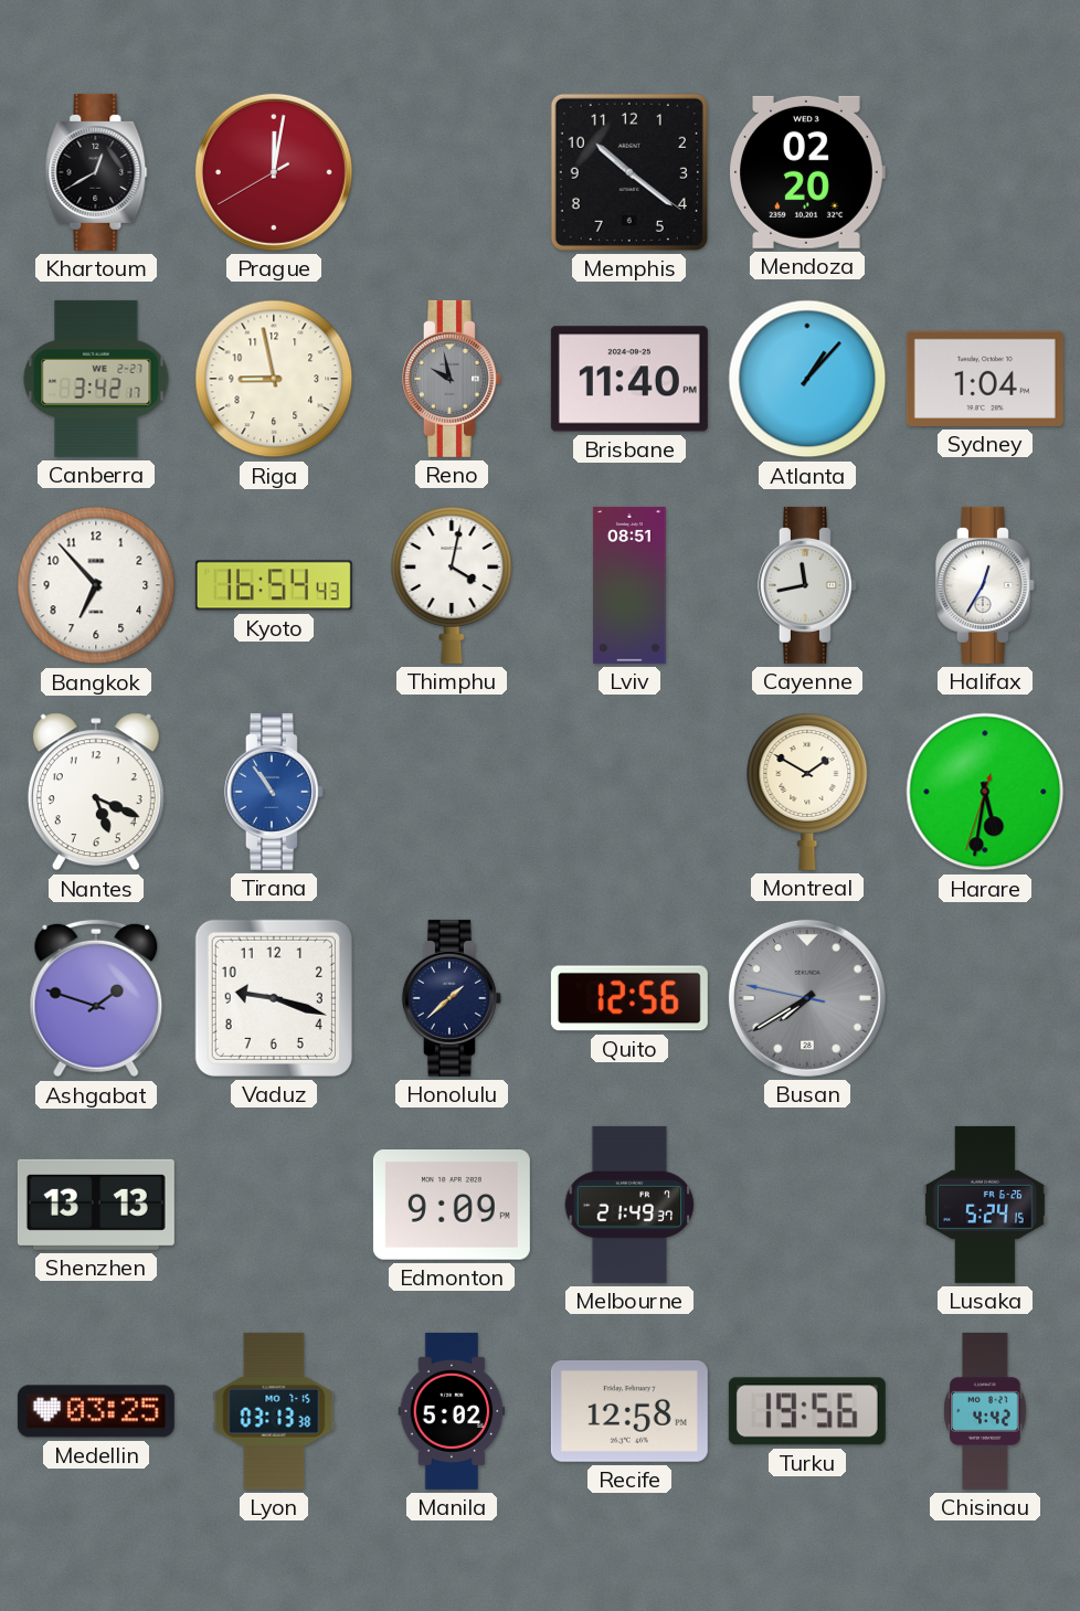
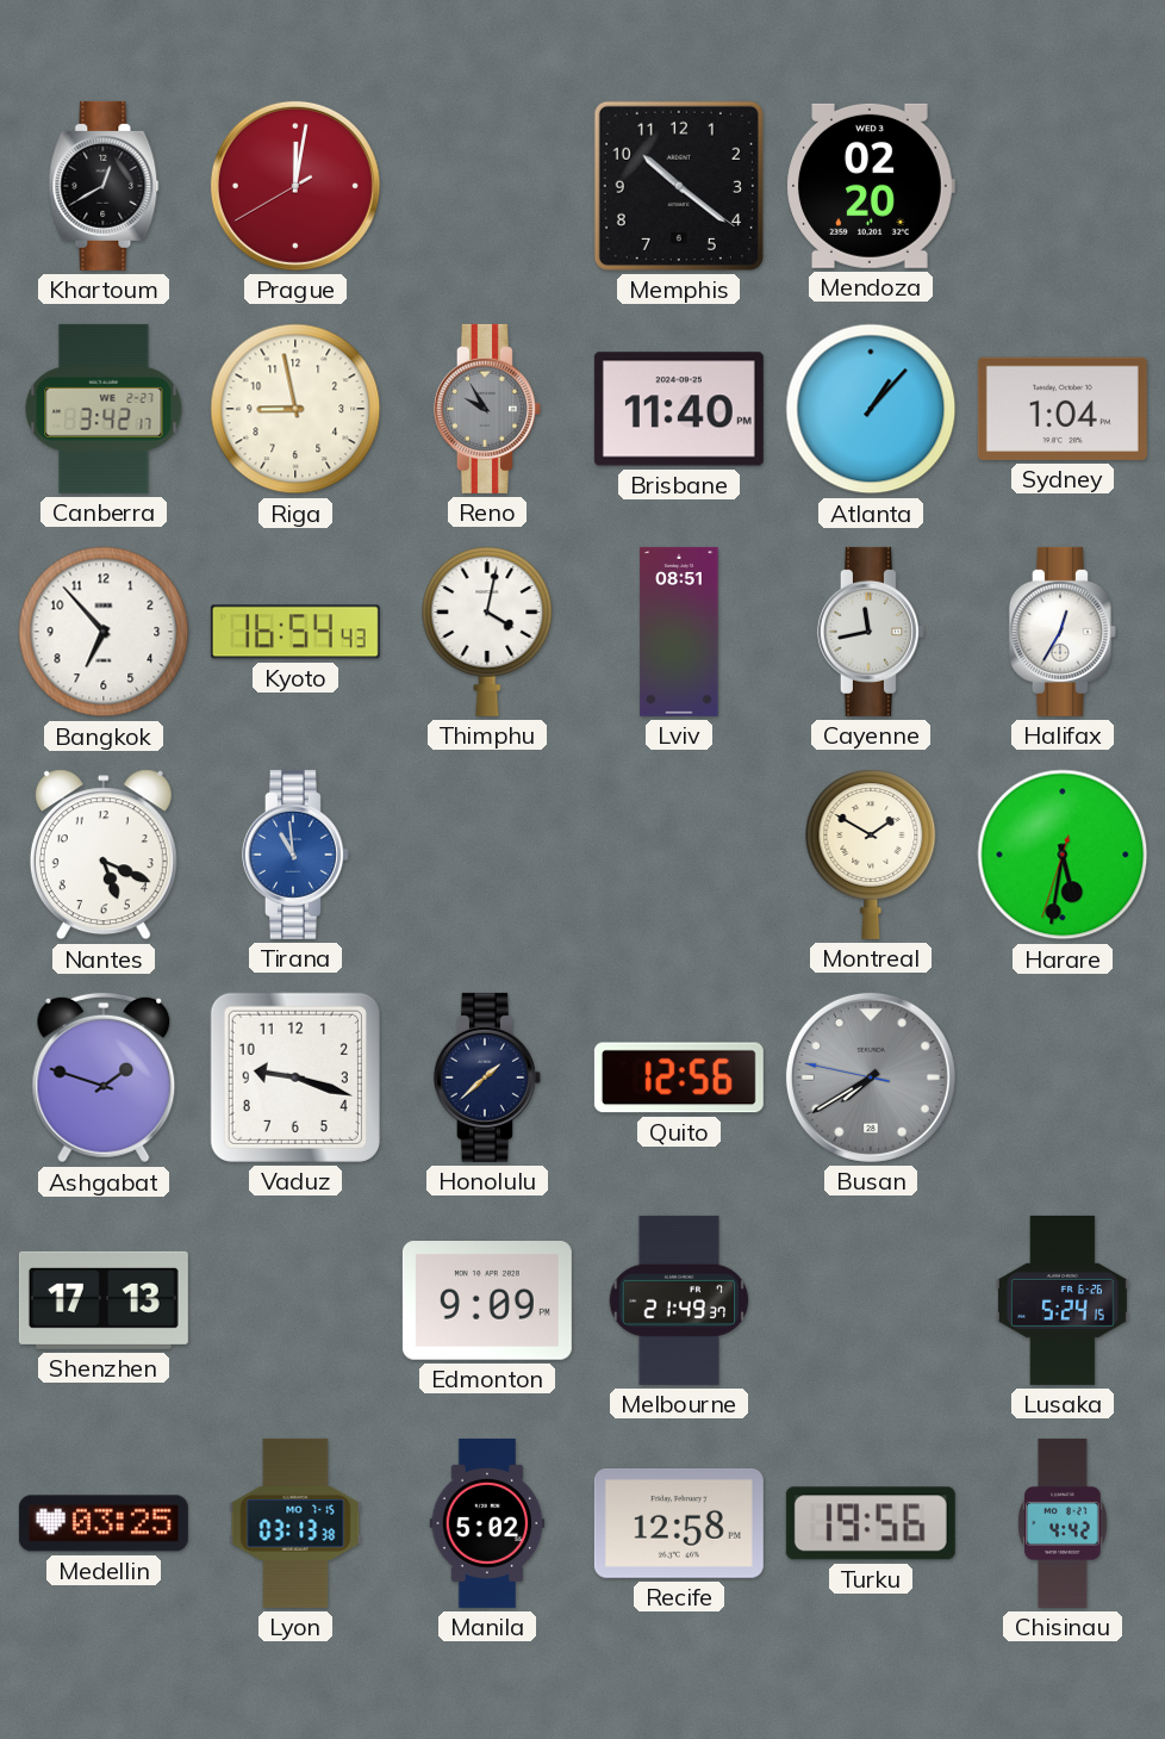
Reno: 9:58 -> 9:55
Tirana: 10:54 -> 10:59
Shenzhen: 13:13 -> 17:13
